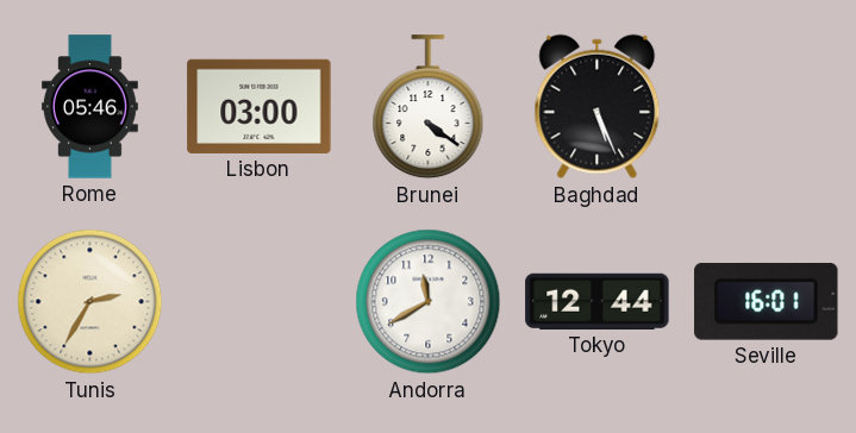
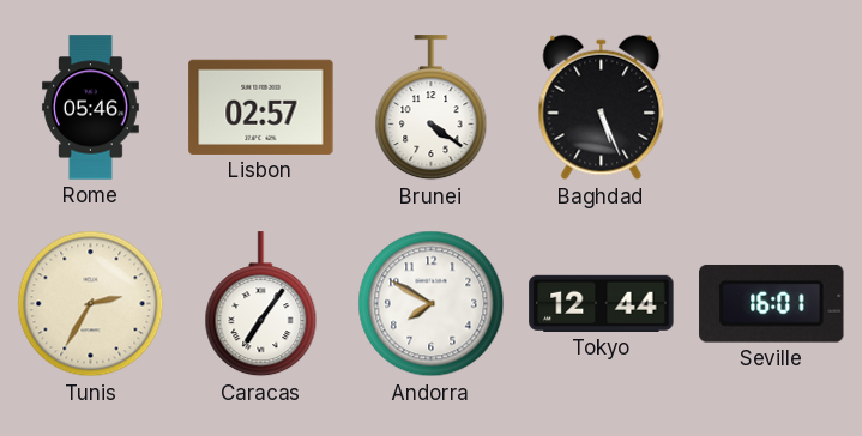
Lisbon: 03:00 -> 02:57
Caracas: none -> 7:06
Andorra: 11:40 -> 7:50
